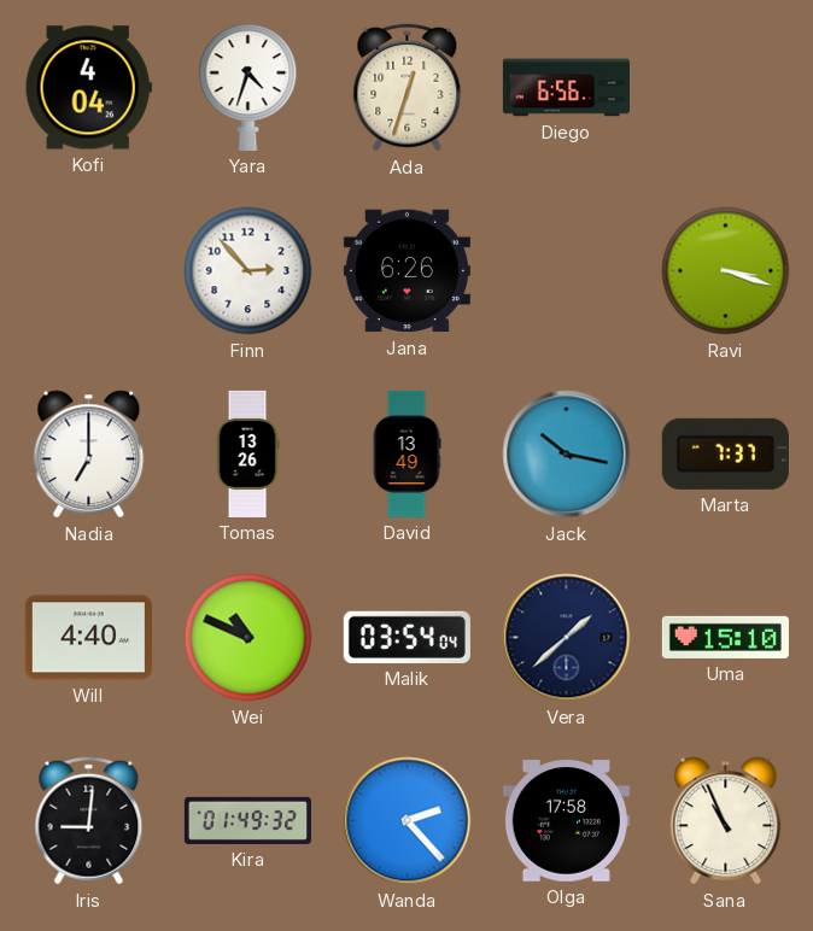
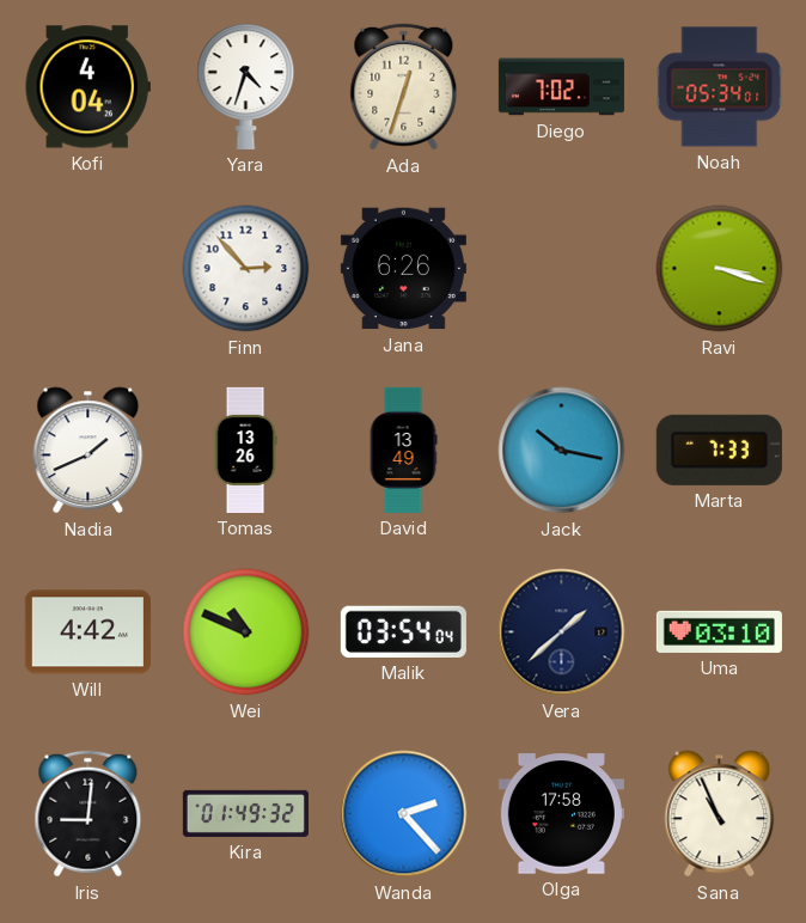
Diego: 6:56 -> 7:02
Noah: none -> 05:34
Nadia: 7:00 -> 1:41
Marta: 7:37 -> 7:33
Will: 4:40 -> 4:42
Uma: 15:10 -> 03:10
